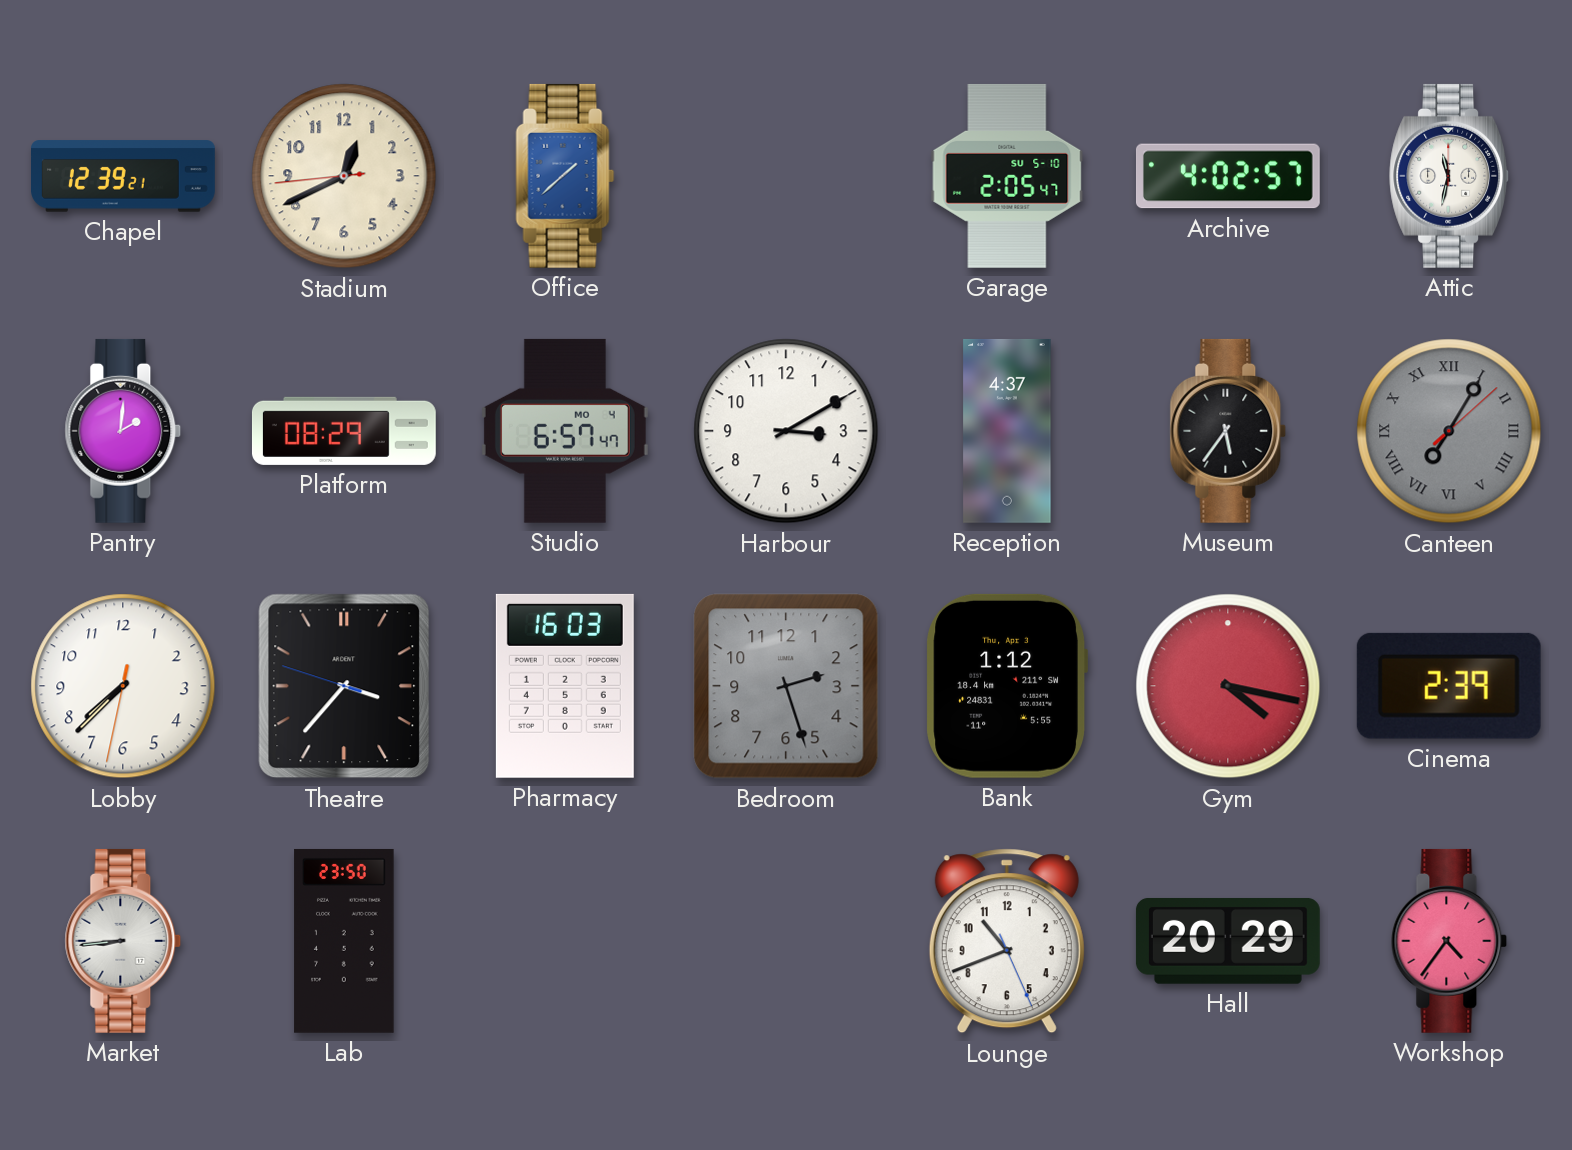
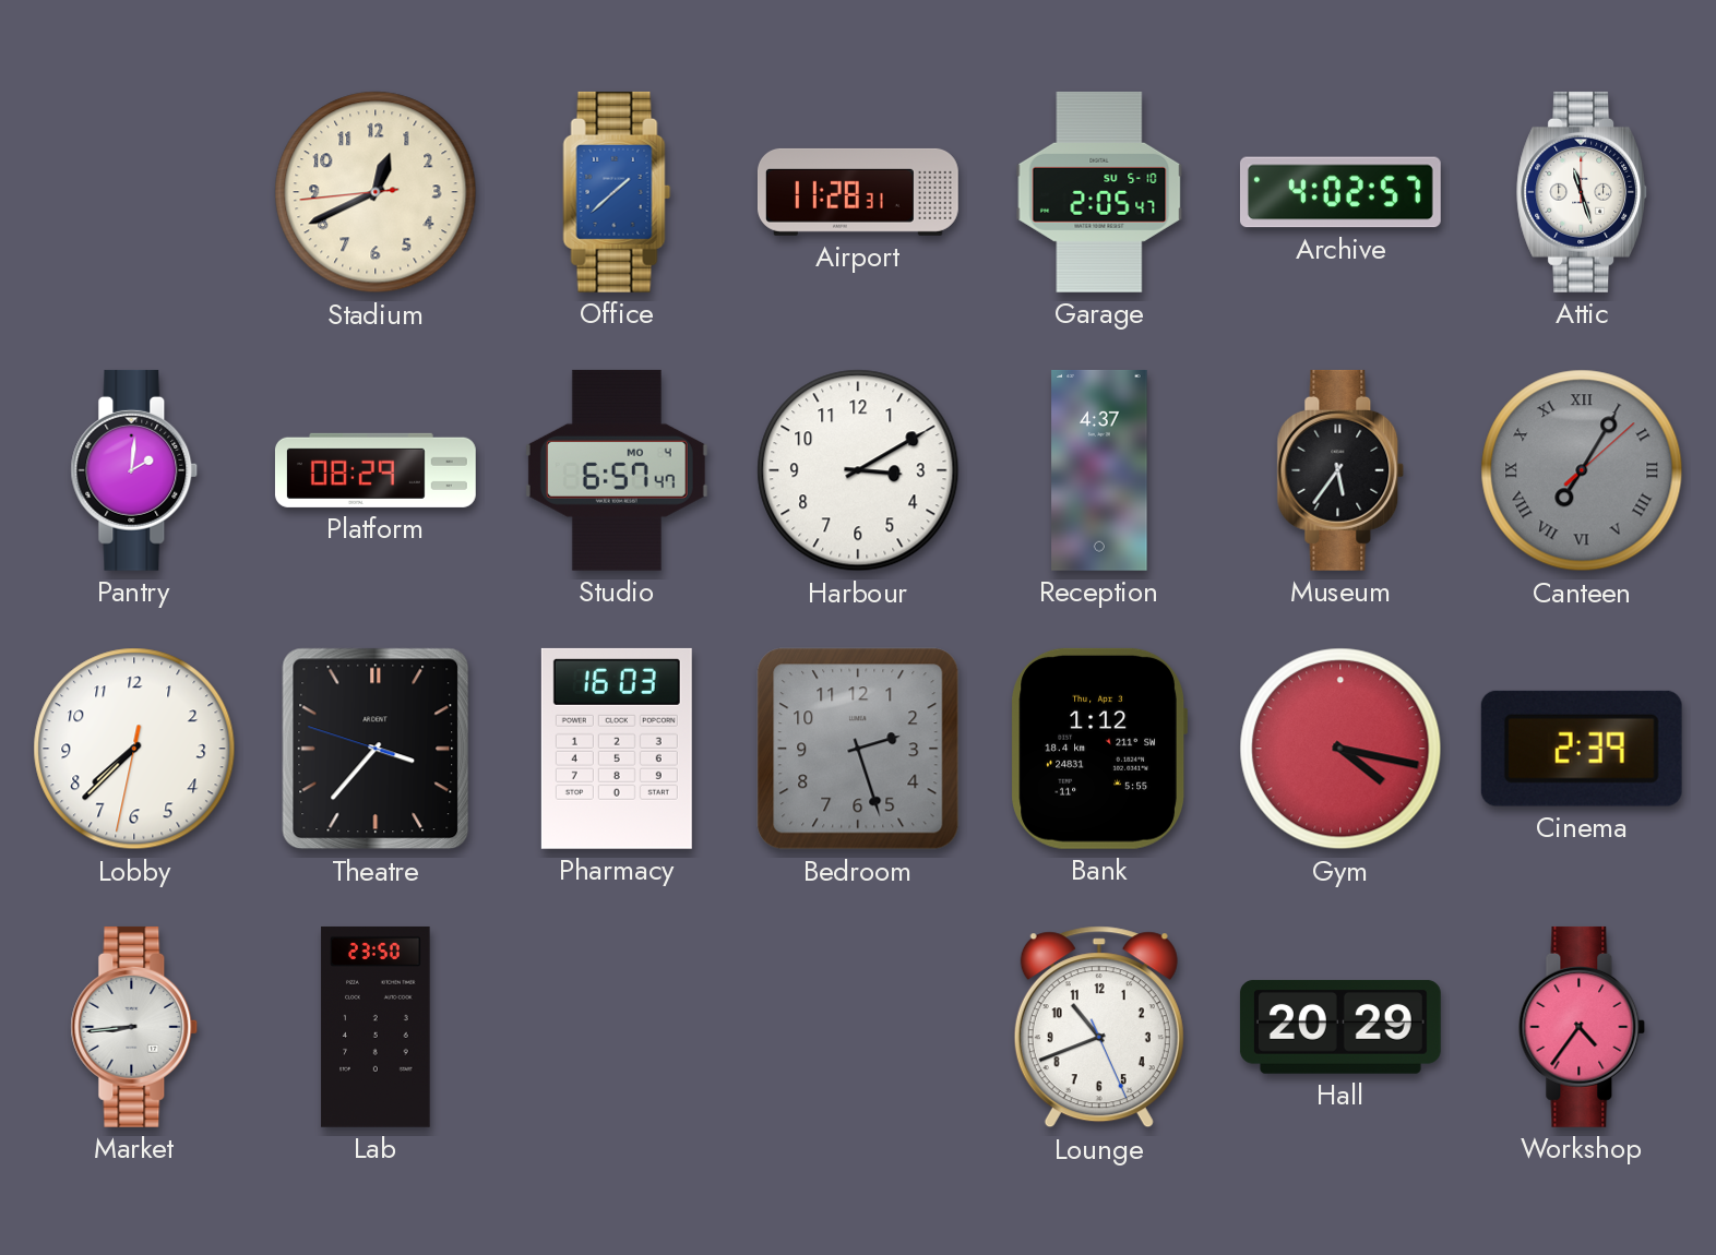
Chapel: 12:39 -> none
Airport: none -> 11:28
Attic: 11:32 -> 11:27
